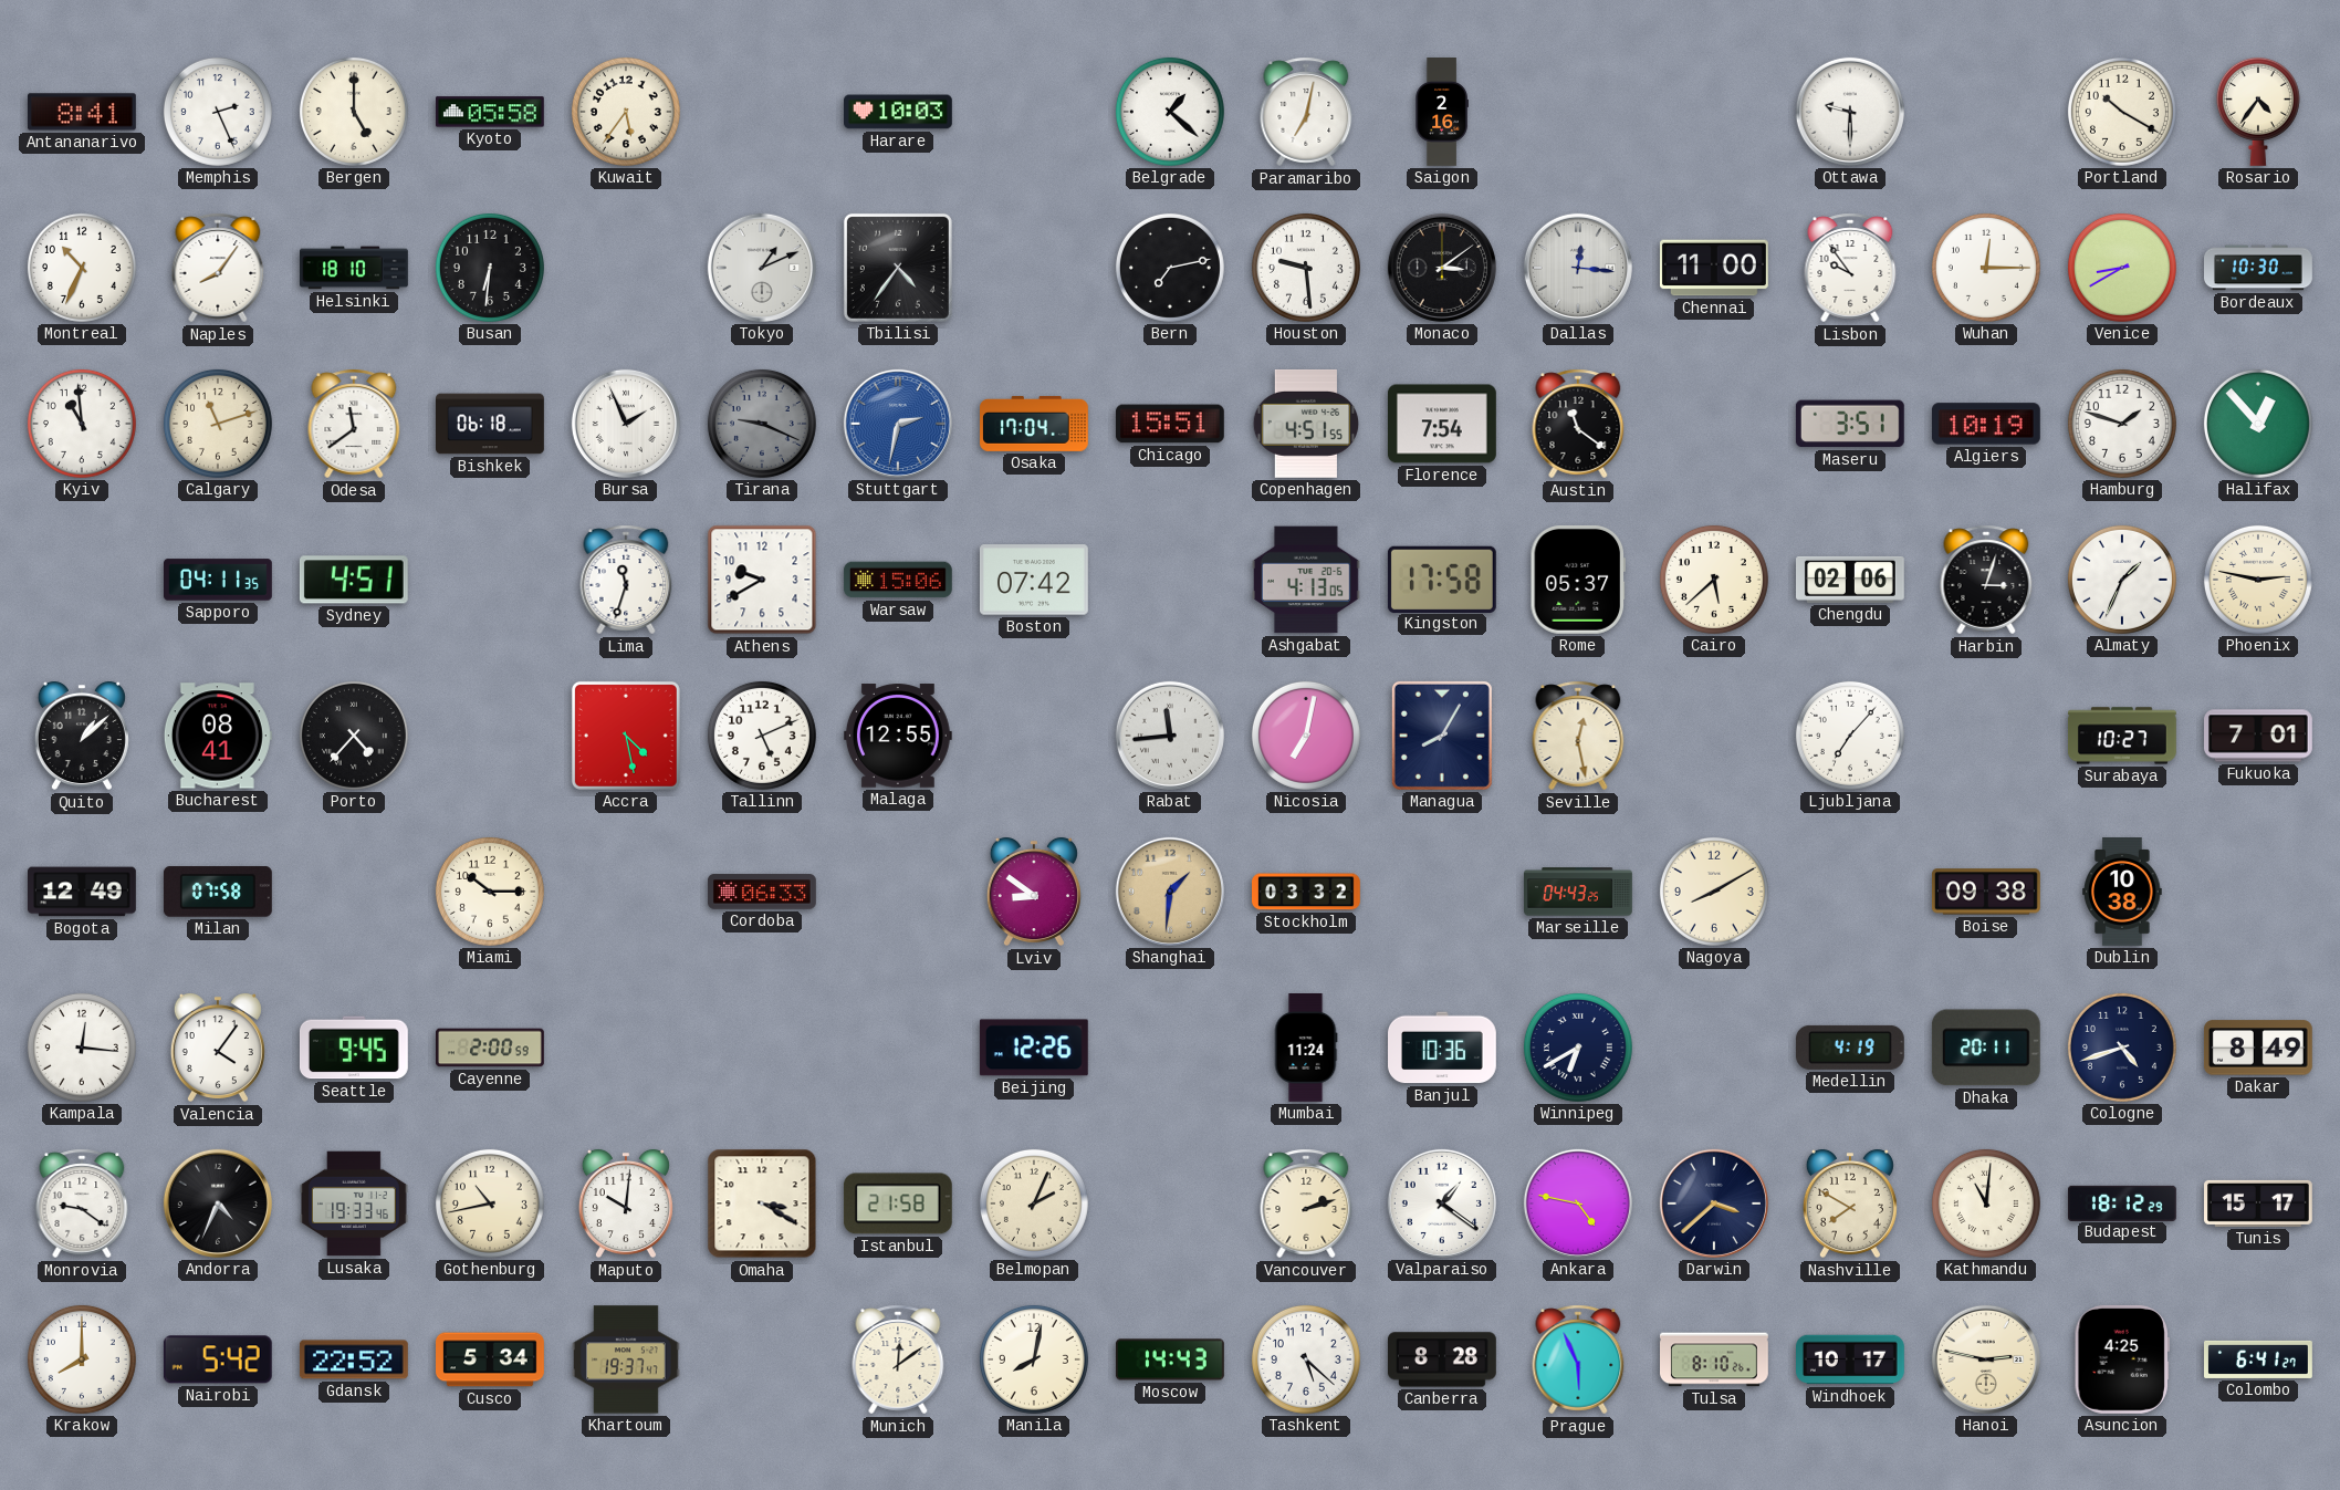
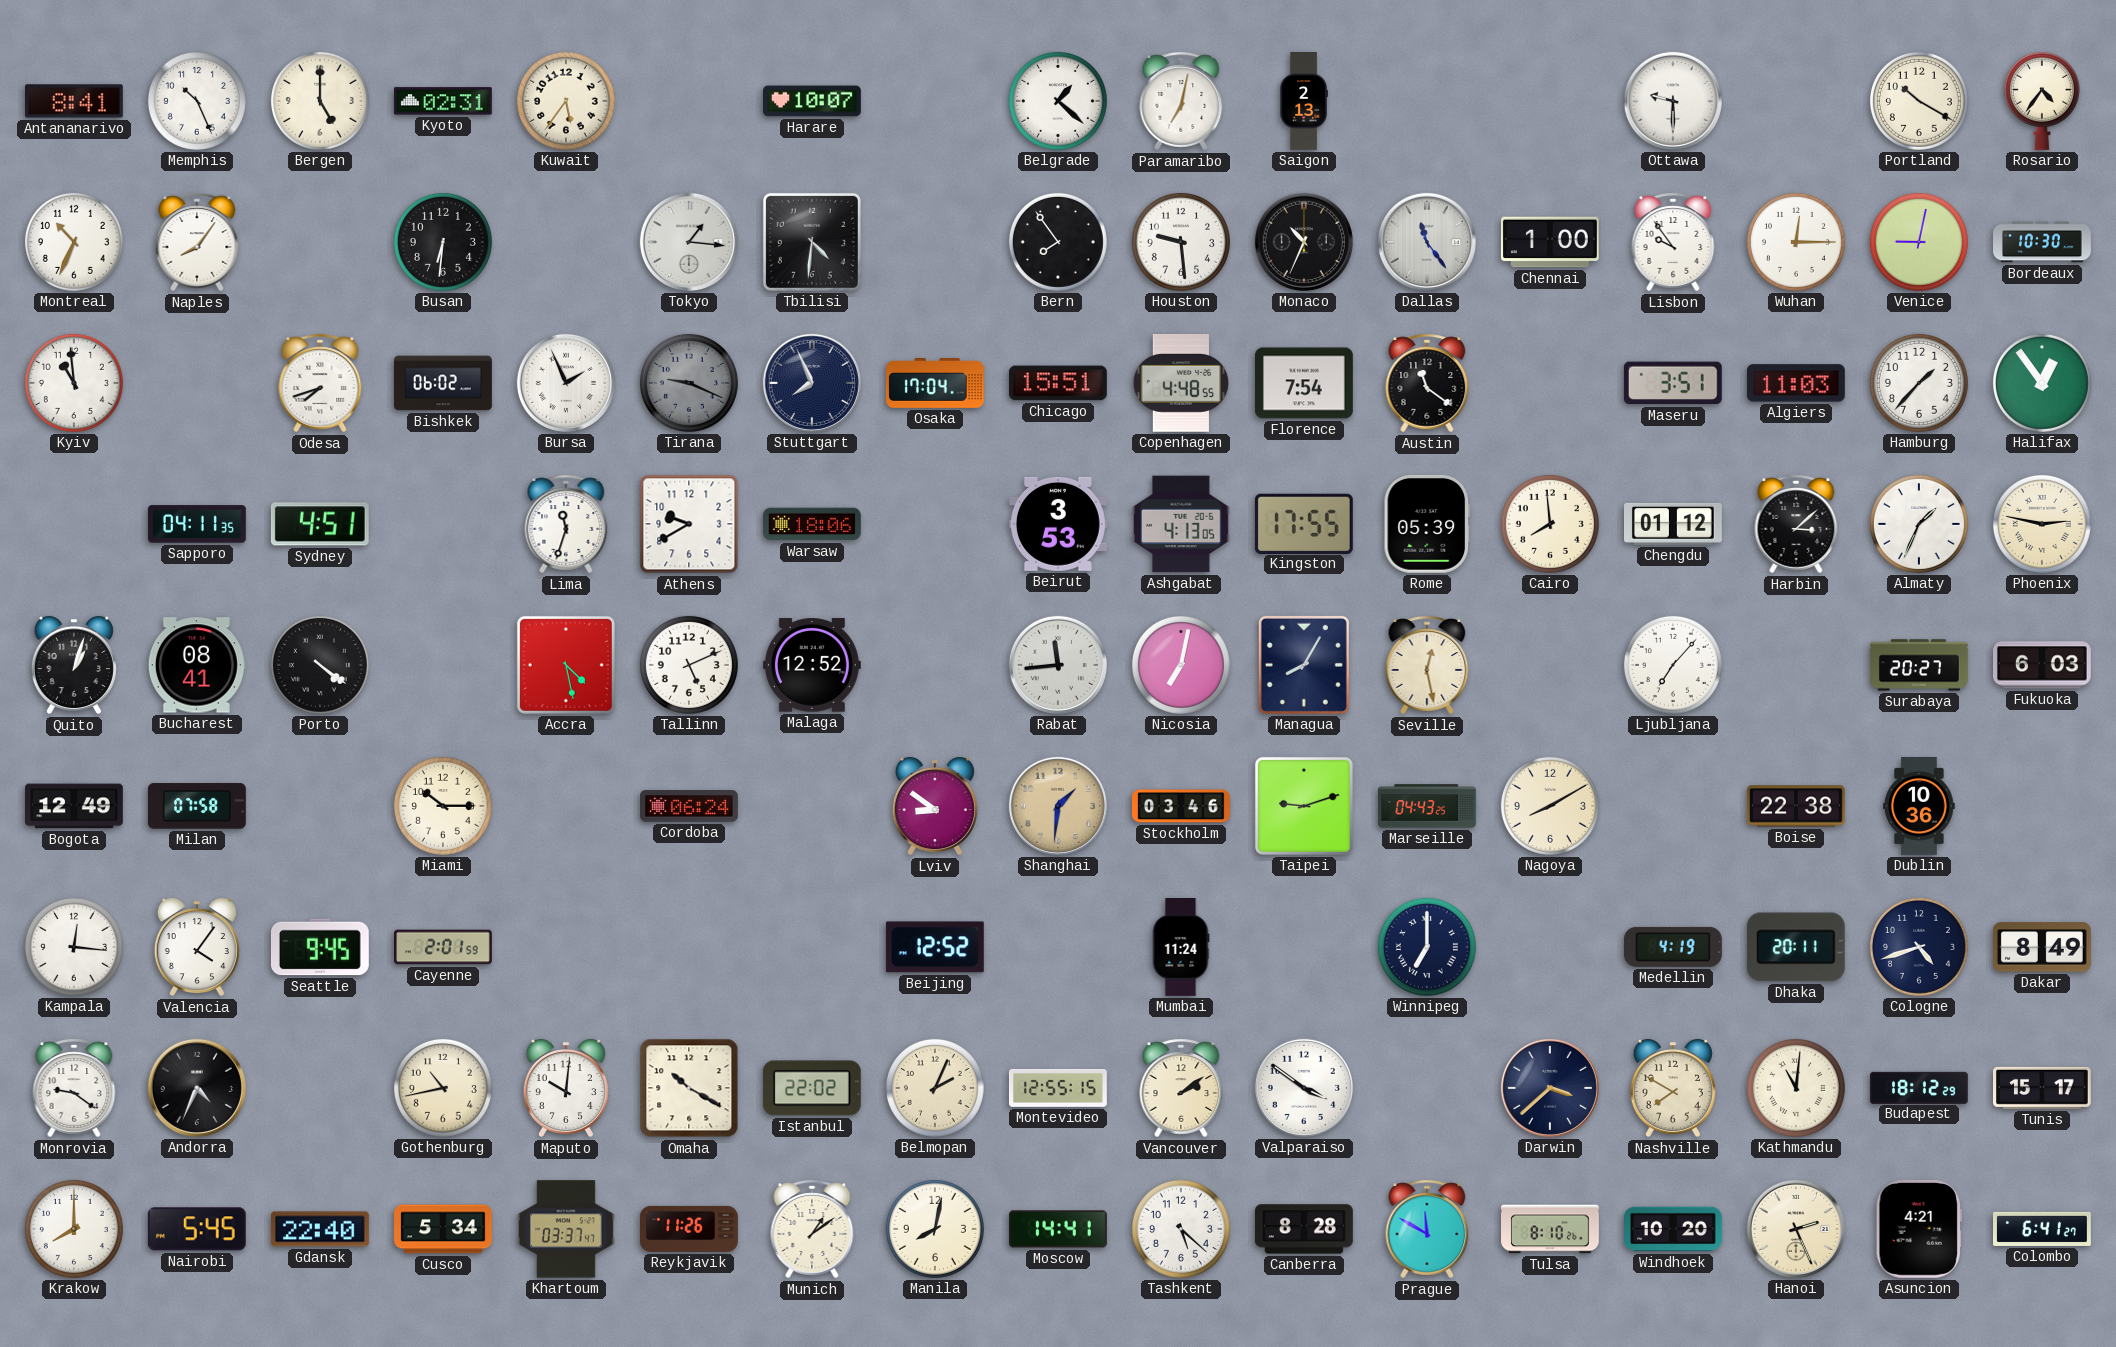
Memphis: 2:26 -> 10:26
Kyoto: 05:58 -> 02:31
Harare: 10:03 -> 10:07
Saigon: 2:16 -> 2:13
Helsinki: 18:10 -> none
Tokyo: 1:11 -> 1:16
Tbilisi: 4:36 -> 4:31
Bern: 7:13 -> 7:54
Monaco: 3:09 -> 10:34
Dallas: 12:16 -> 11:24
Chennai: 11:00 -> 1:00
Venice: 8:40 -> 9:02
Calgary: 11:12 -> none
Odesa: 11:39 -> 7:42
Bishkek: 06:18 -> 06:02
Stuttgart: 2:32 -> 7:56
Stuttgart dial: blue -> navy
Copenhagen: 4:51 -> 4:48
Algiers: 10:19 -> 11:03
Hamburg: 1:48 -> 1:37
Halifax: 12:53 -> 12:54
Warsaw: 15:06 -> 18:06
Boston: 07:42 -> none
Beirut: none -> 3:53
Kingston: 17:58 -> 17:55
Rome: 05:37 -> 05:39
Cairo: 5:38 -> 7:59
Chengdu: 02:06 -> 01:12
Harbin: 3:03 -> 3:08
Quito: 1:08 -> 1:03
Porto: 4:37 -> 4:21
Malaga: 12:55 -> 12:52
Surabaya: 10:27 -> 20:27
Fukuoka: 7:01 -> 6:03
Cordoba: 06:33 -> 06:24
Stockholm: 03:32 -> 03:46
Taipei: none -> 9:12
Boise: 09:38 -> 22:38
Dublin: 10:38 -> 10:36
Cayenne: 2:00 -> 2:01
Beijing: 12:26 -> 12:52
Banjul: 10:36 -> none
Winnipeg: 6:40 -> 7:00
Lusaka: 19:33 -> none
Omaha: 3:20 -> 10:20
Istanbul: 21:58 -> 22:02
Montevideo: none -> 12:55
Vancouver: 2:12 -> 2:09
Valparaiso: 1:21 -> 3:51
Ankara: 4:47 -> none
Nairobi: 5:42 -> 5:45
Gdansk: 22:52 -> 22:40
Khartoum: 19:37 -> 03:37
Reykjavik: none -> 11:26
Munich: 12:09 -> 1:09
Moscow: 14:43 -> 14:41
Prague: 5:56 -> 11:50
Windhoek: 10:17 -> 10:20
Hanoi: 2:47 -> 2:26
Asuncion: 4:25 -> 4:21
